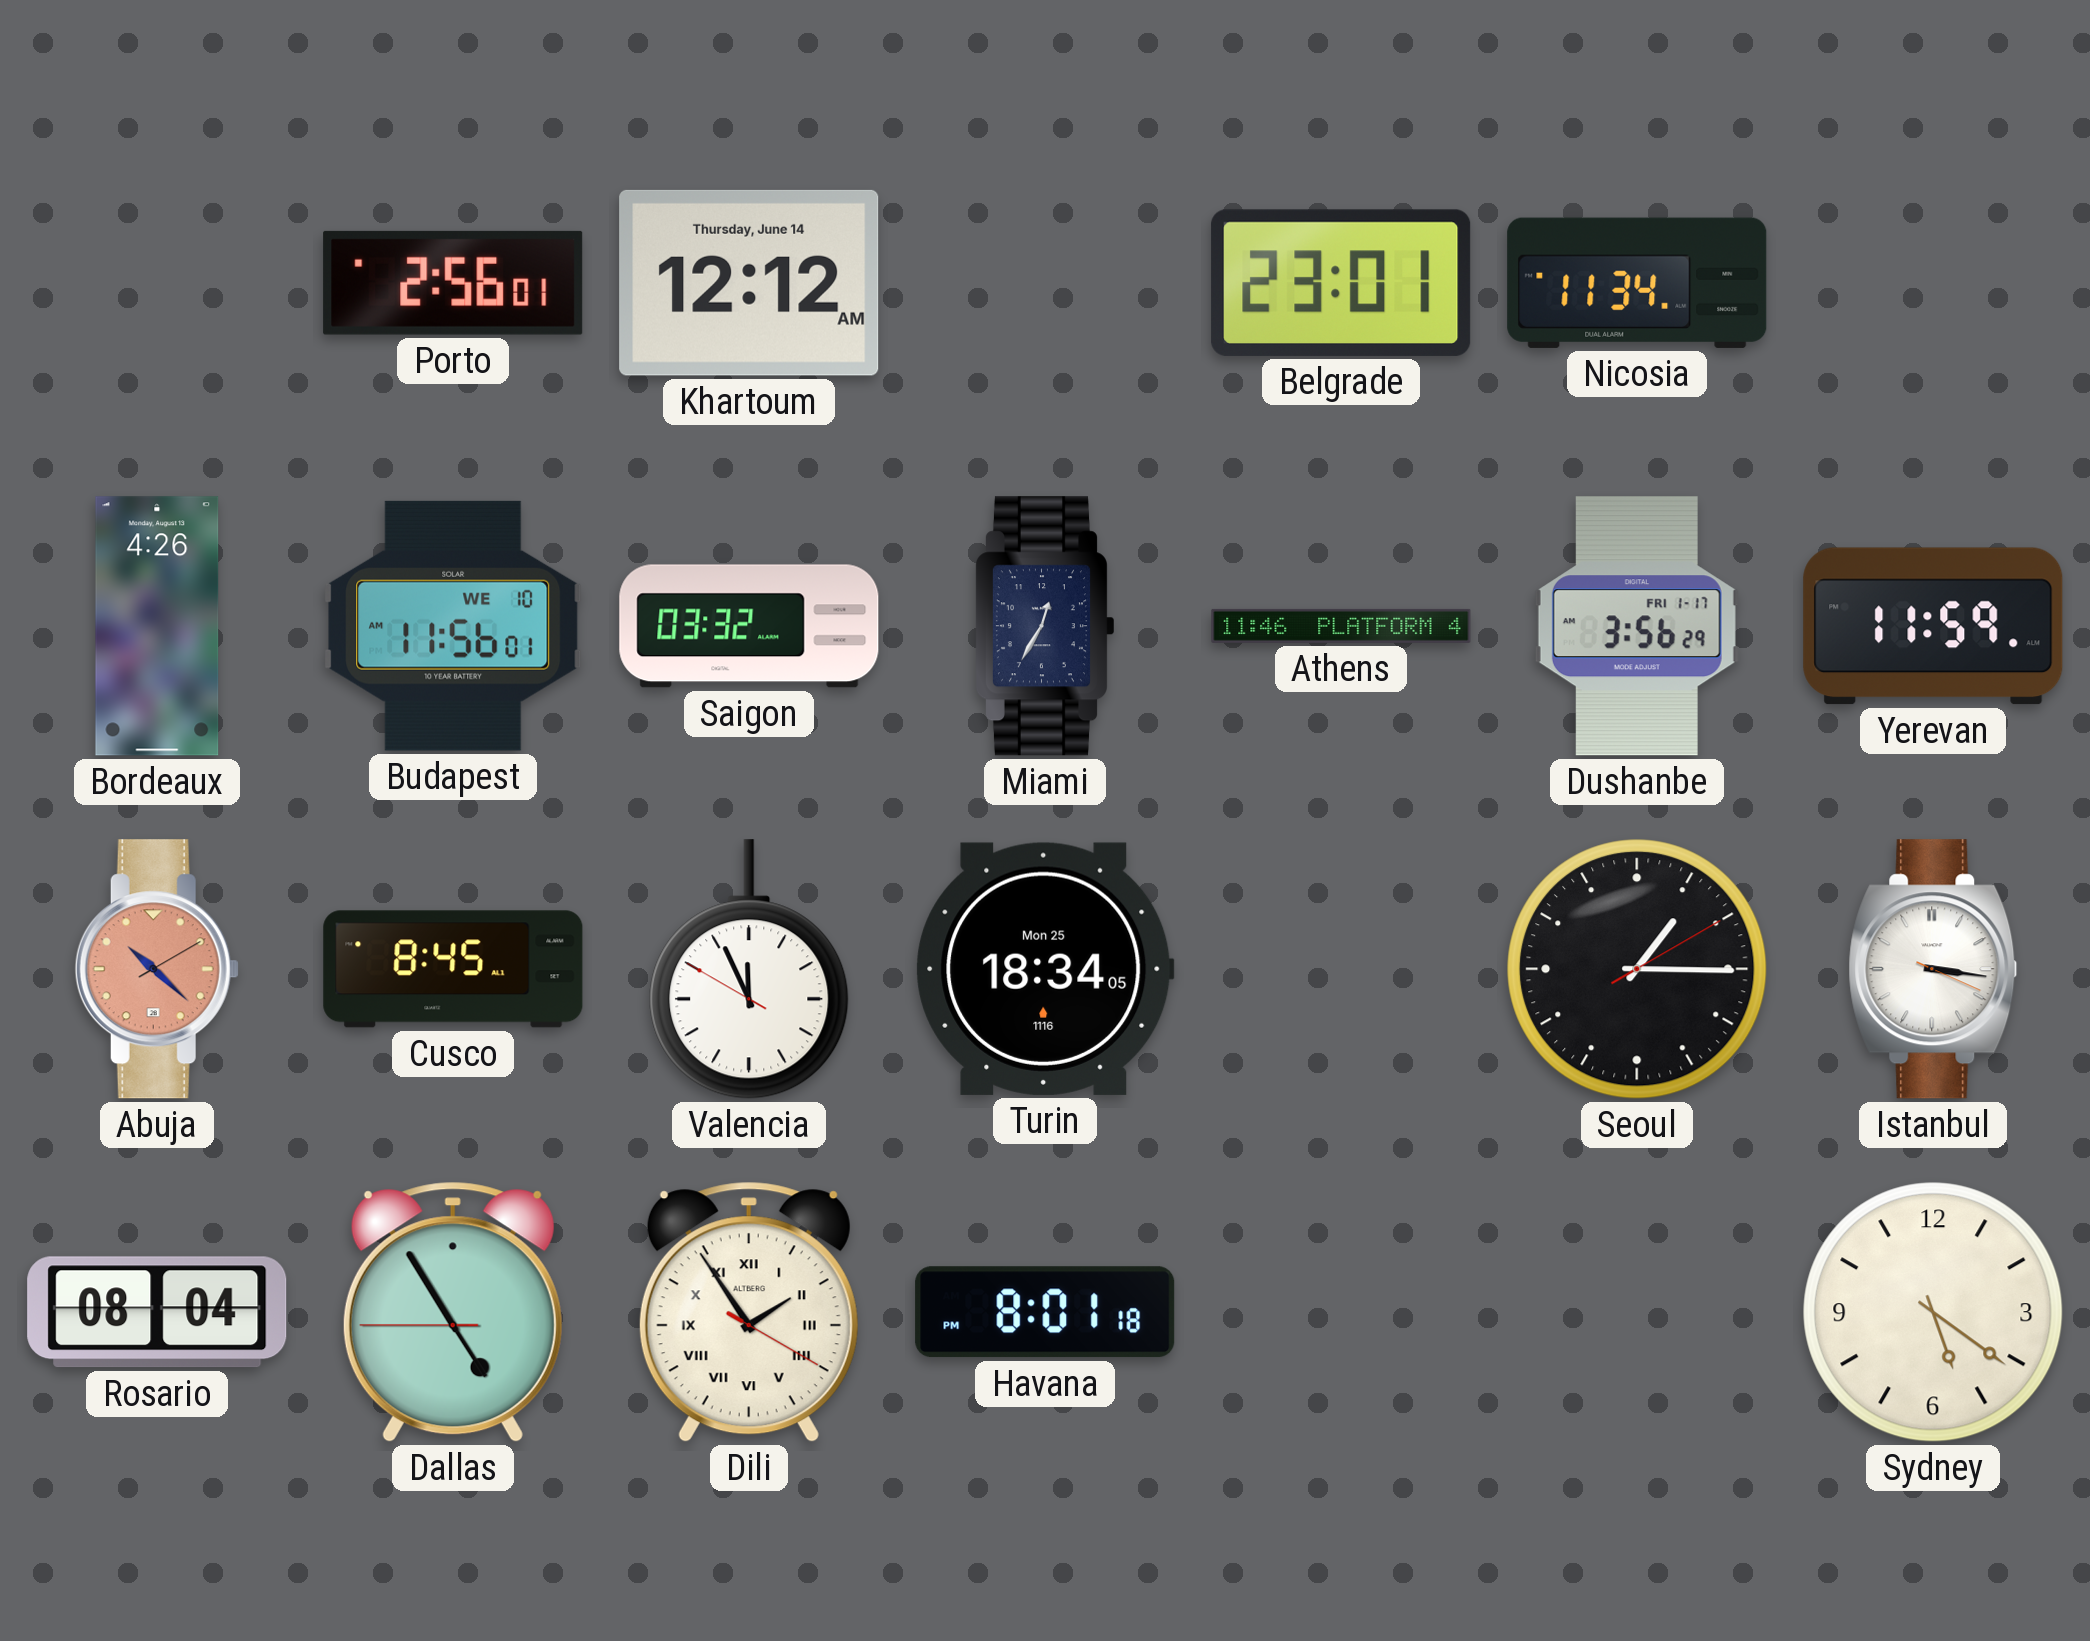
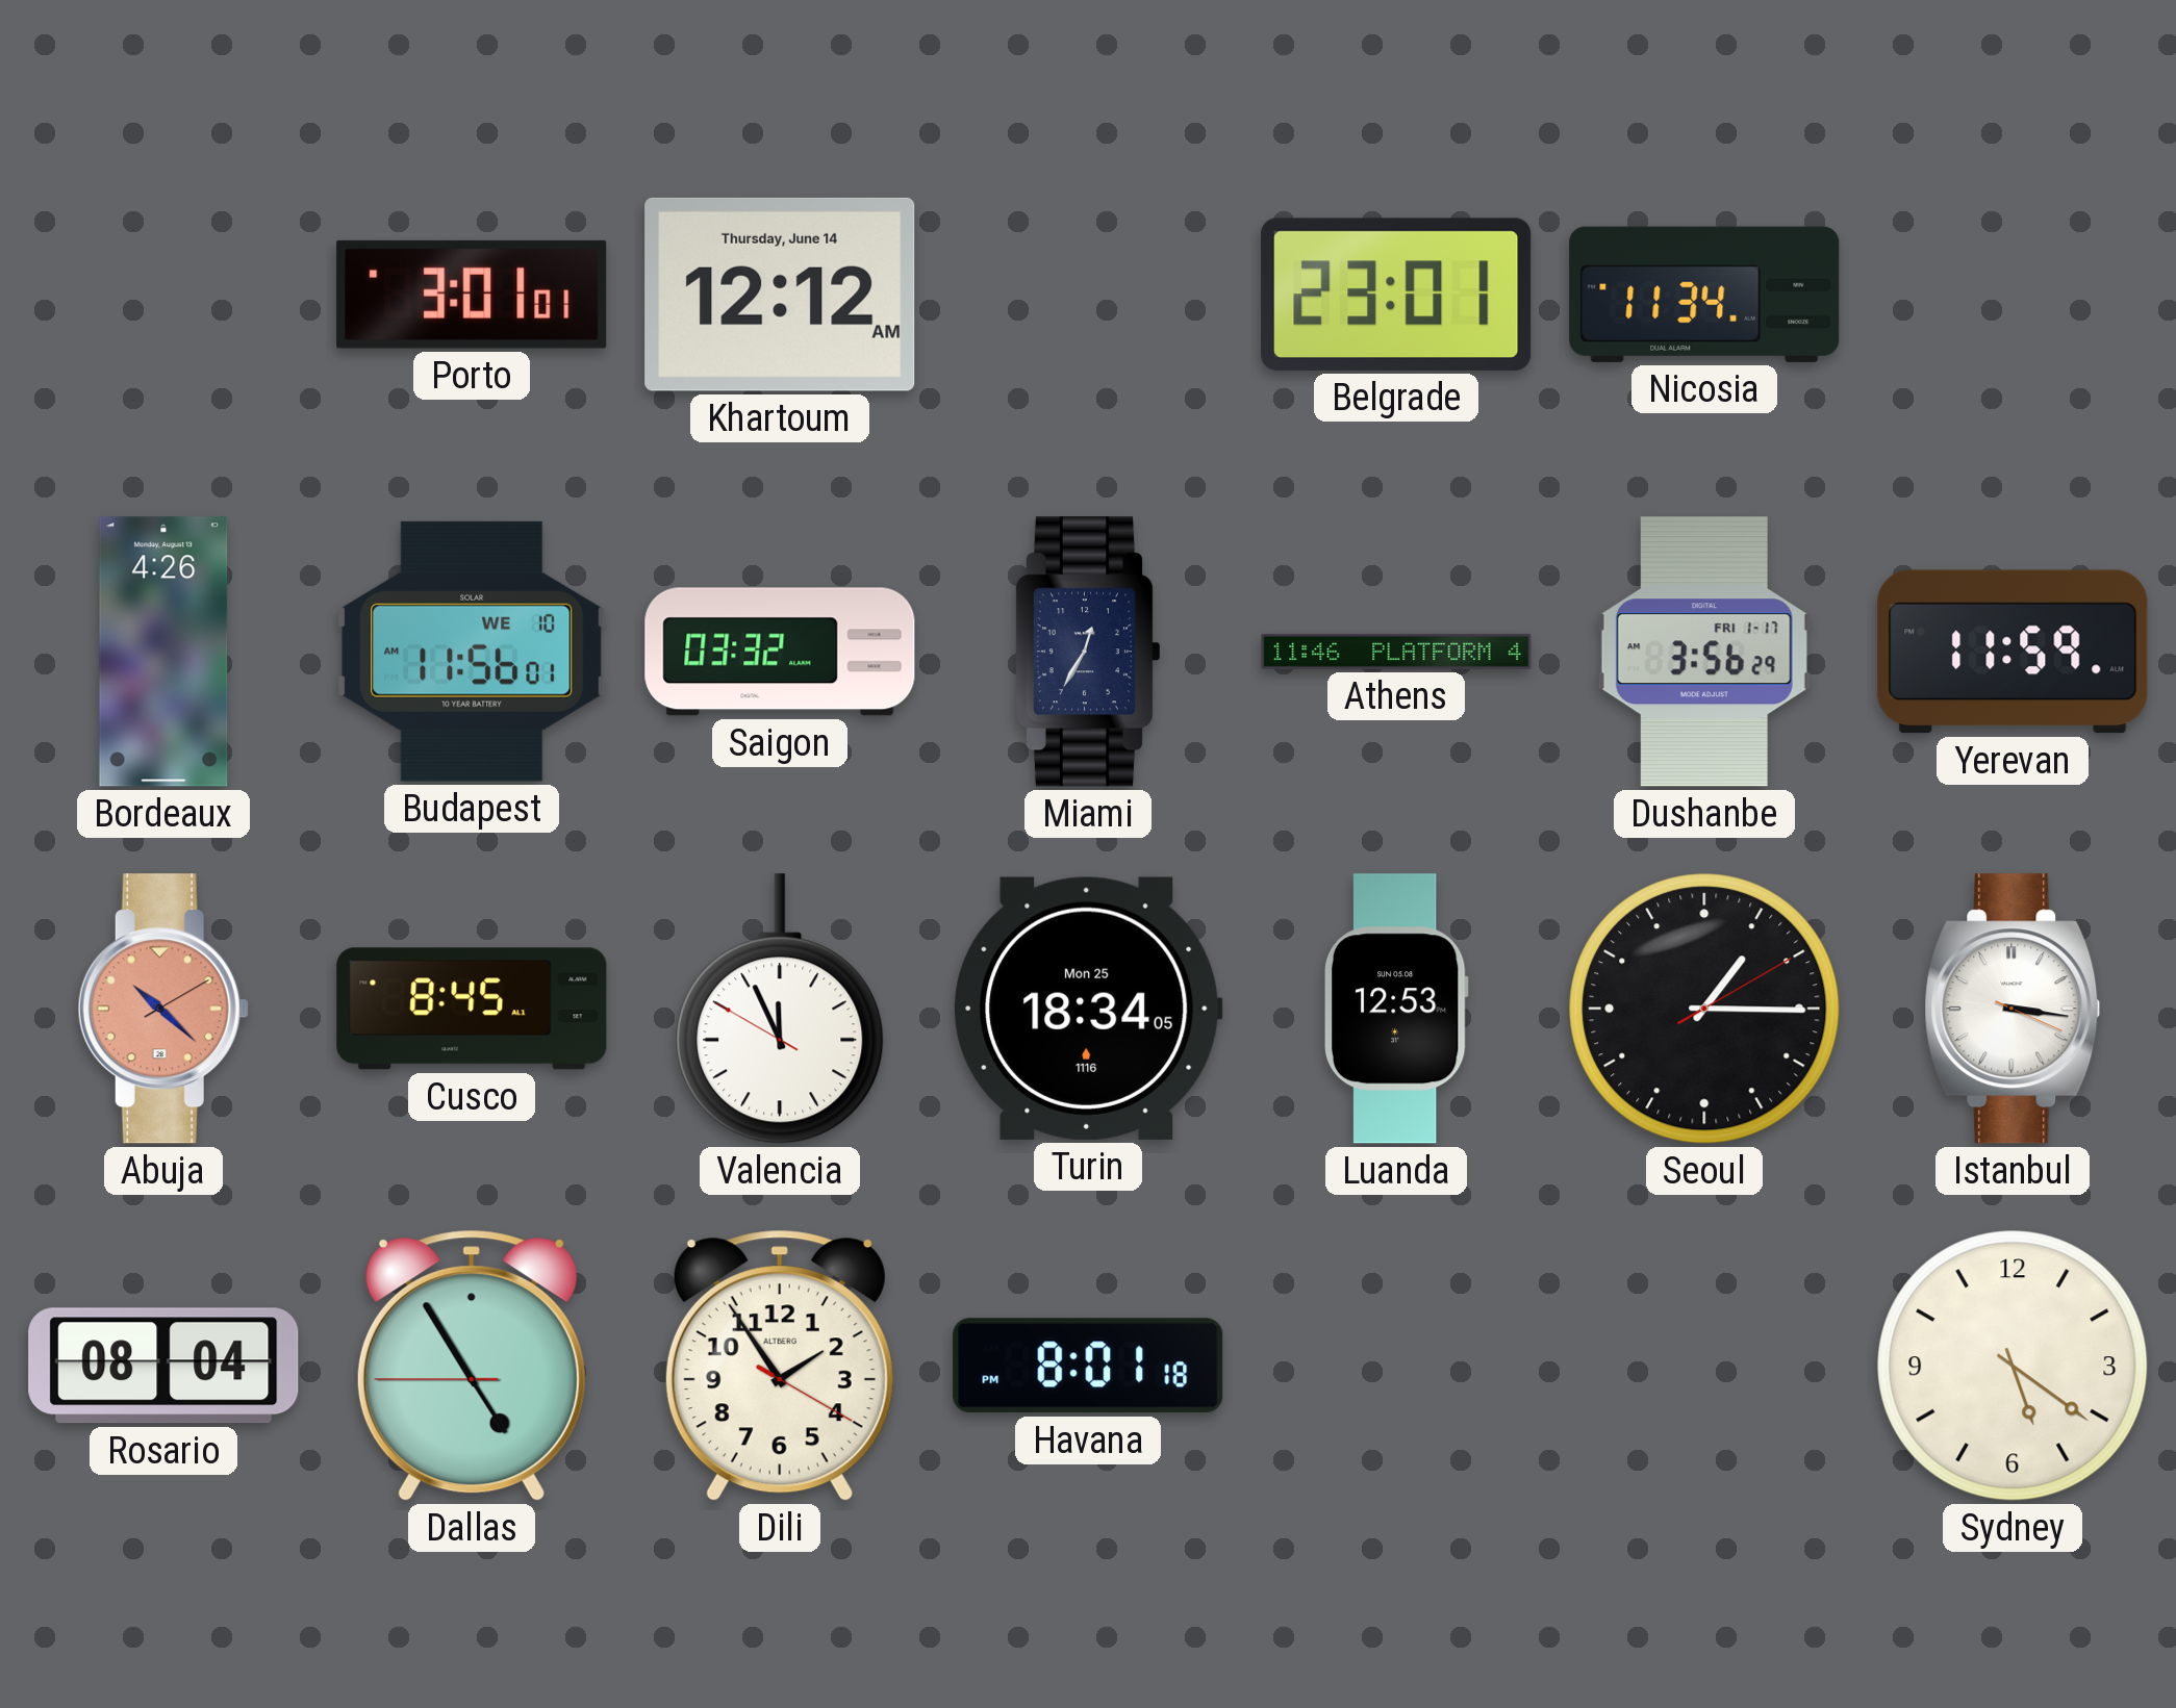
Porto: 2:56 -> 3:01
Luanda: none -> 12:53
Dili numerals: Roman -> Arabic
